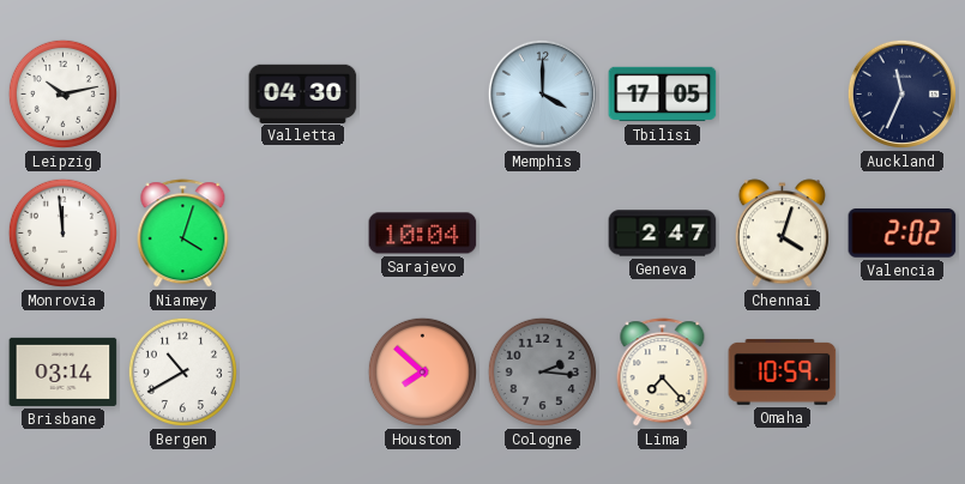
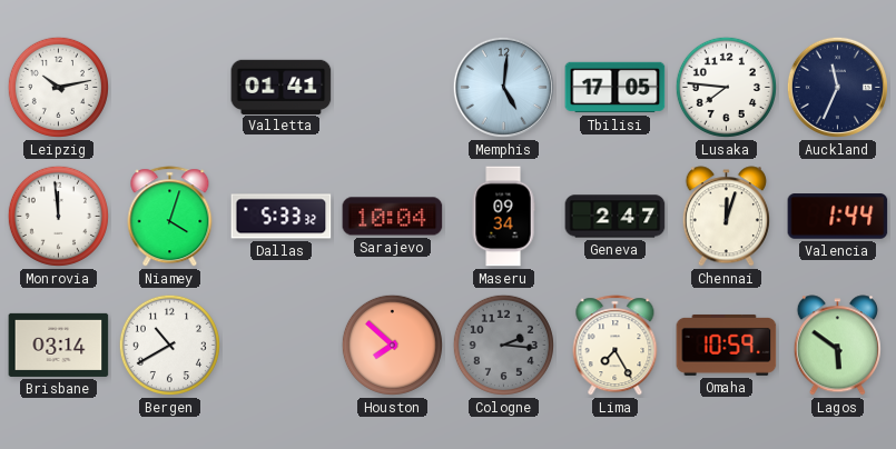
Valletta: 04:30 -> 01:41
Memphis: 4:00 -> 5:01
Lusaka: none -> 7:46
Dallas: none -> 5:33
Maseru: none -> 09:34
Chennai: 4:03 -> 12:03
Valencia: 2:02 -> 1:44
Lima: 7:23 -> 7:25
Lagos: none -> 5:51
